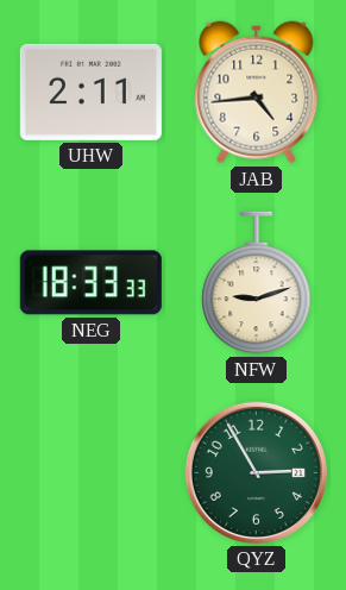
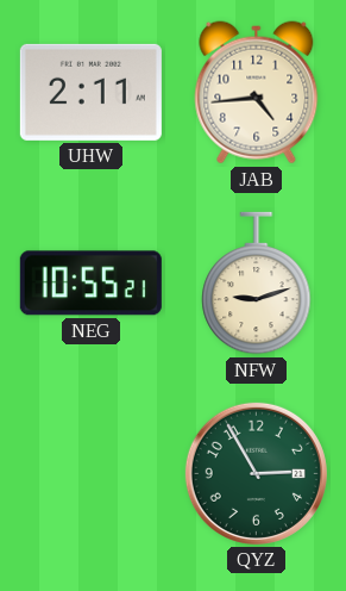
NEG: 18:33 -> 10:55
